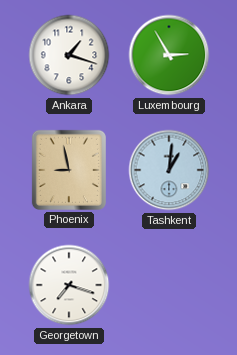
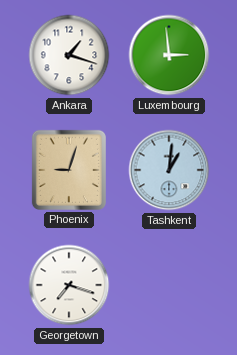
Luxembourg: 2:55 -> 2:59
Phoenix: 8:58 -> 9:03
